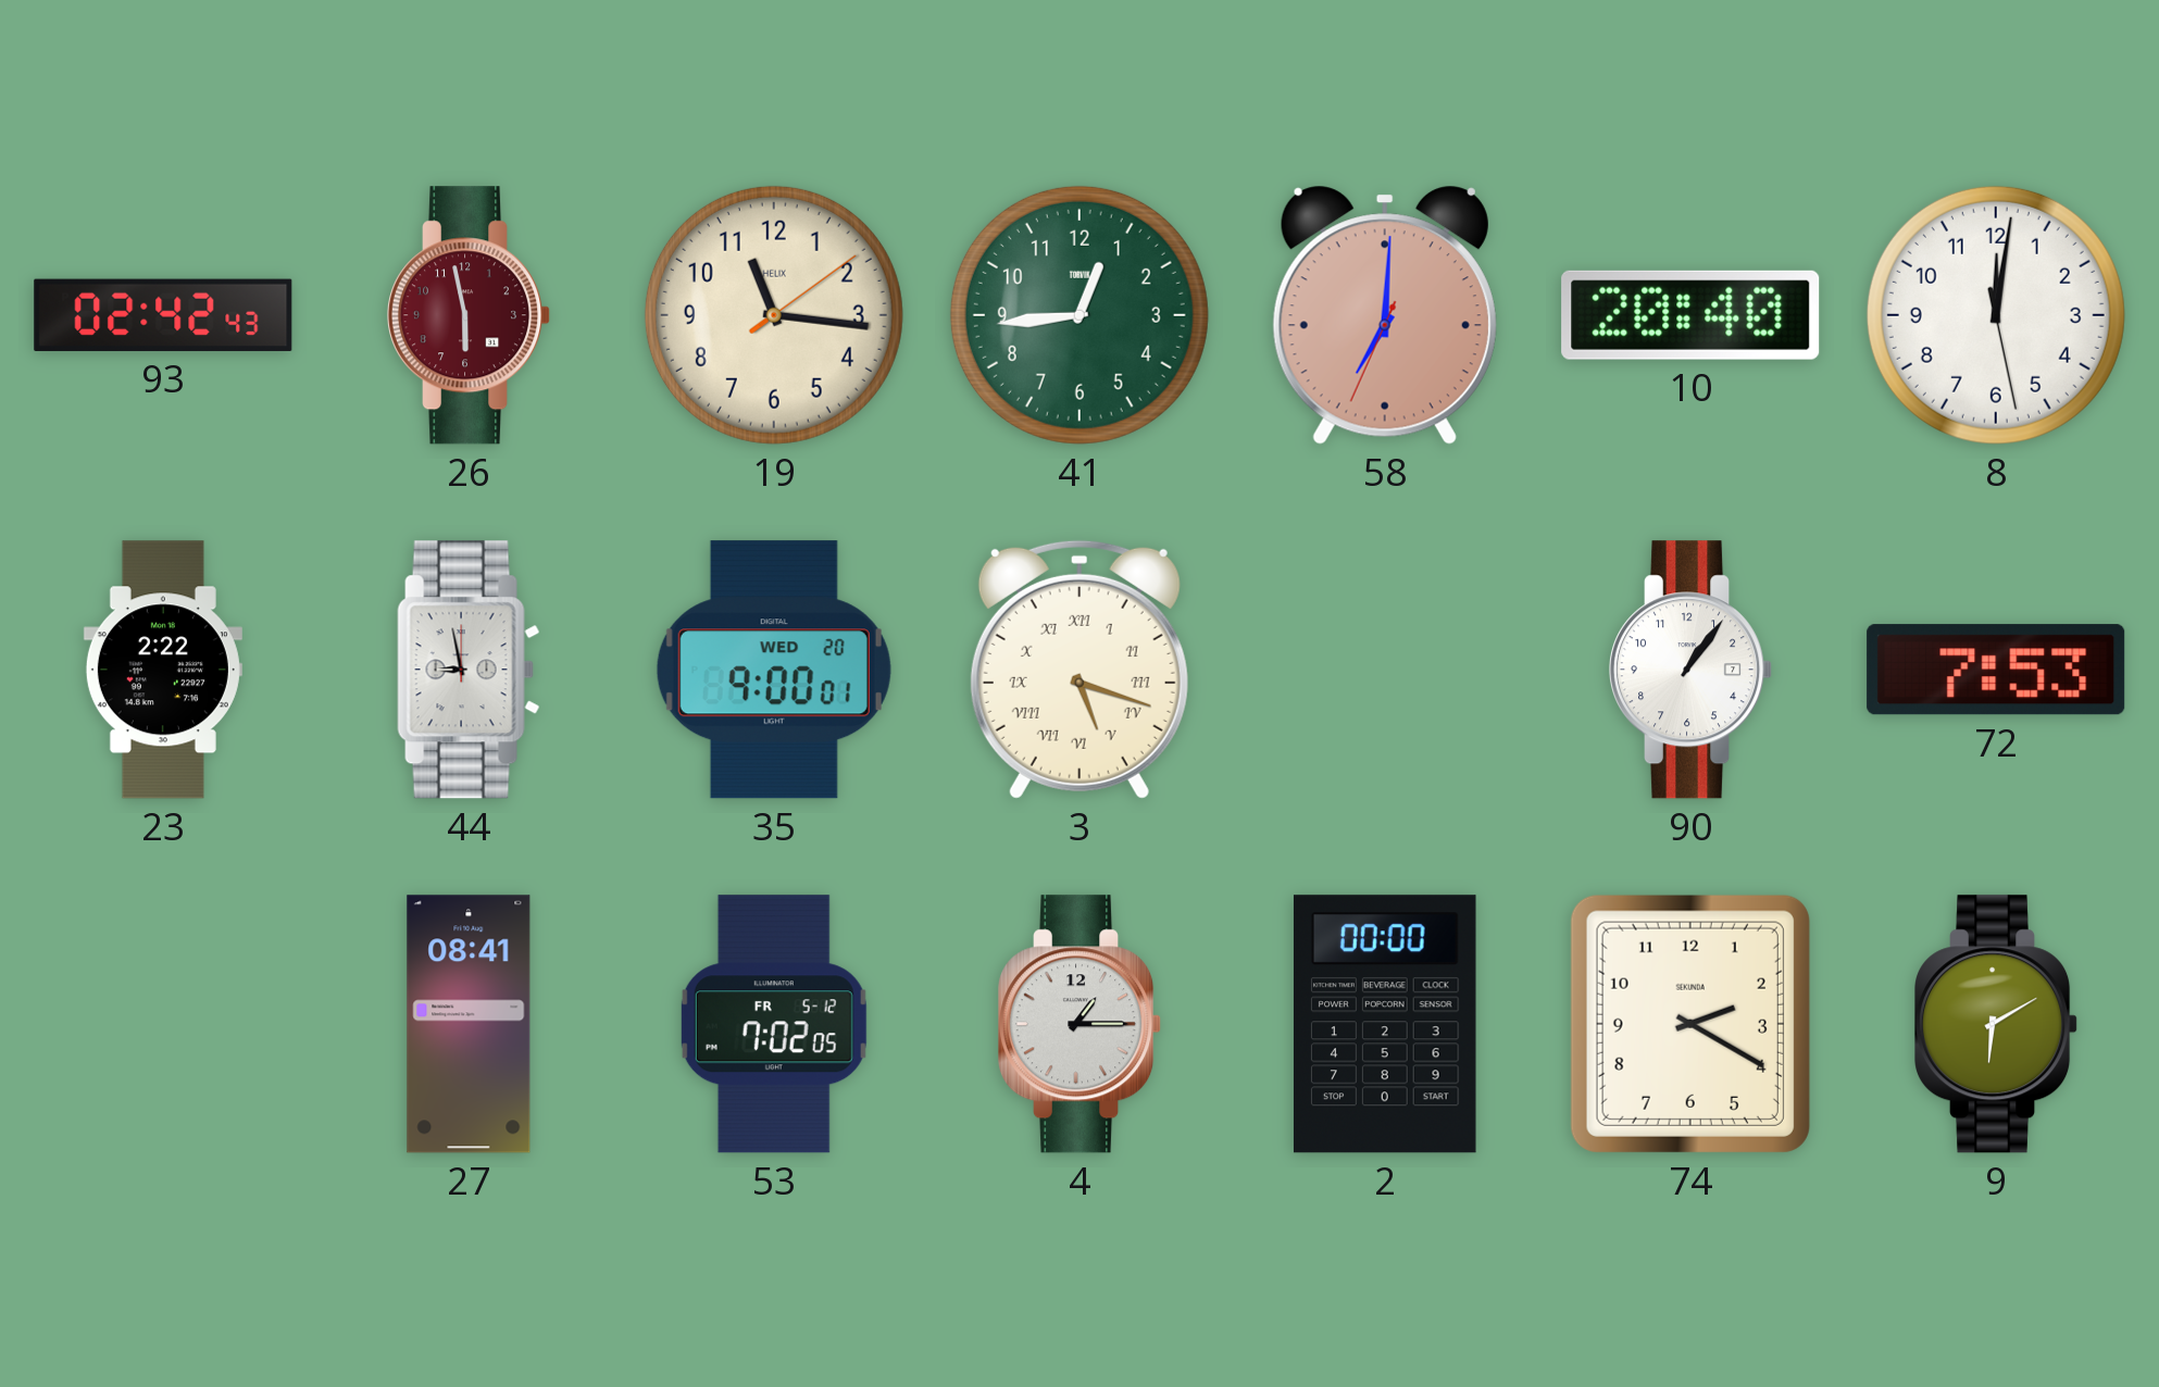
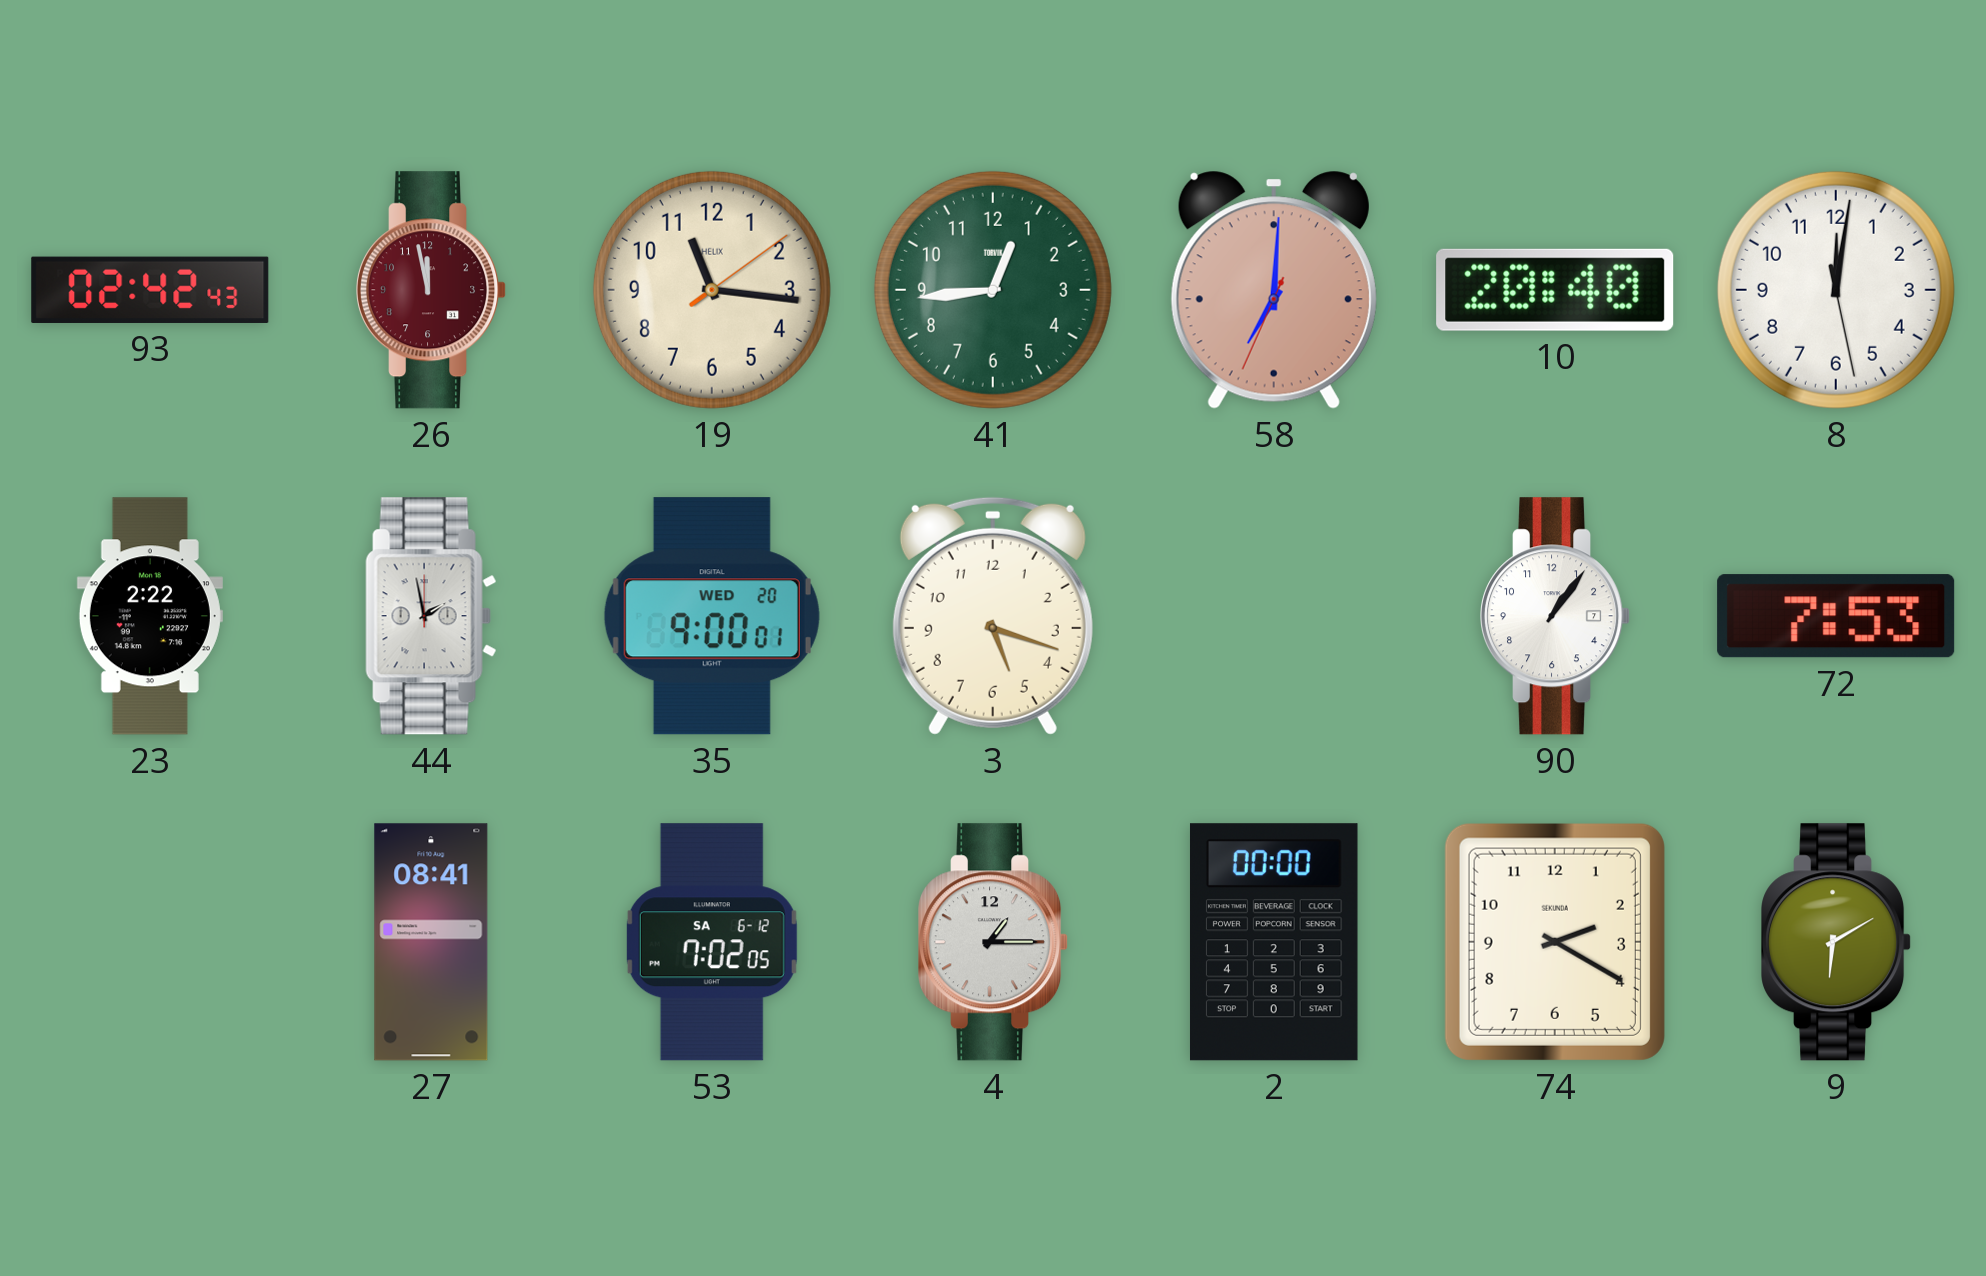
26: 5:58 -> 11:58
44: 8:58 -> 1:58
3 numerals: Roman -> Arabic
53 date: FR 5-12 -> SA 6-12
